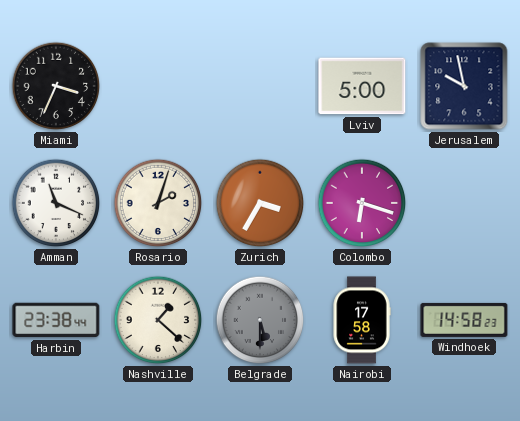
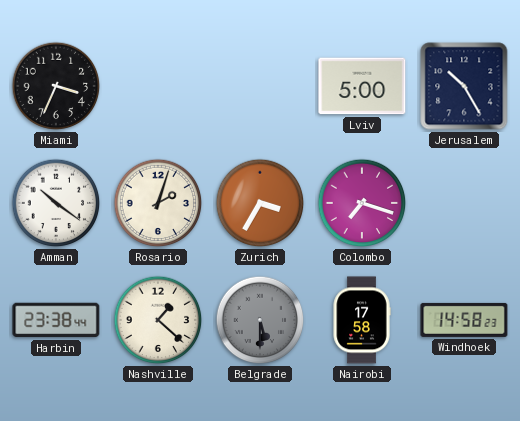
Jerusalem: 9:58 -> 10:25
Amman: 11:19 -> 10:21
Colombo: 6:18 -> 7:18
